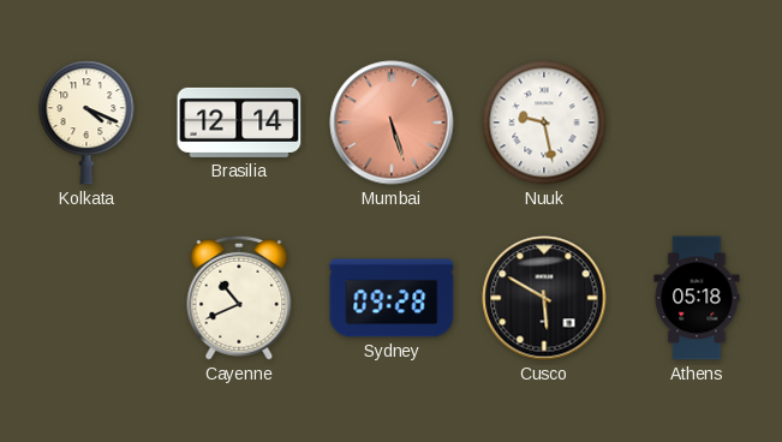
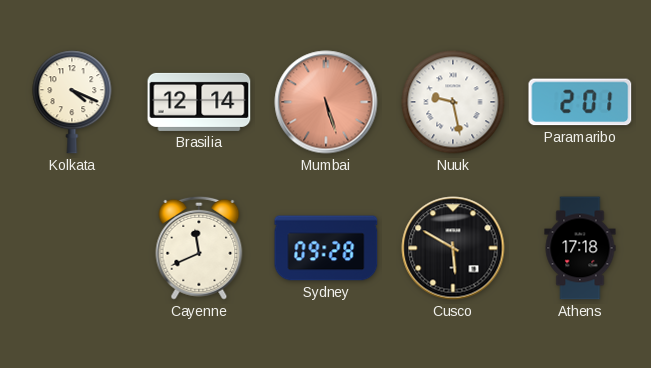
Paramaribo: none -> 2:01
Cayenne: 10:41 -> 11:41
Athens: 05:18 -> 17:18
